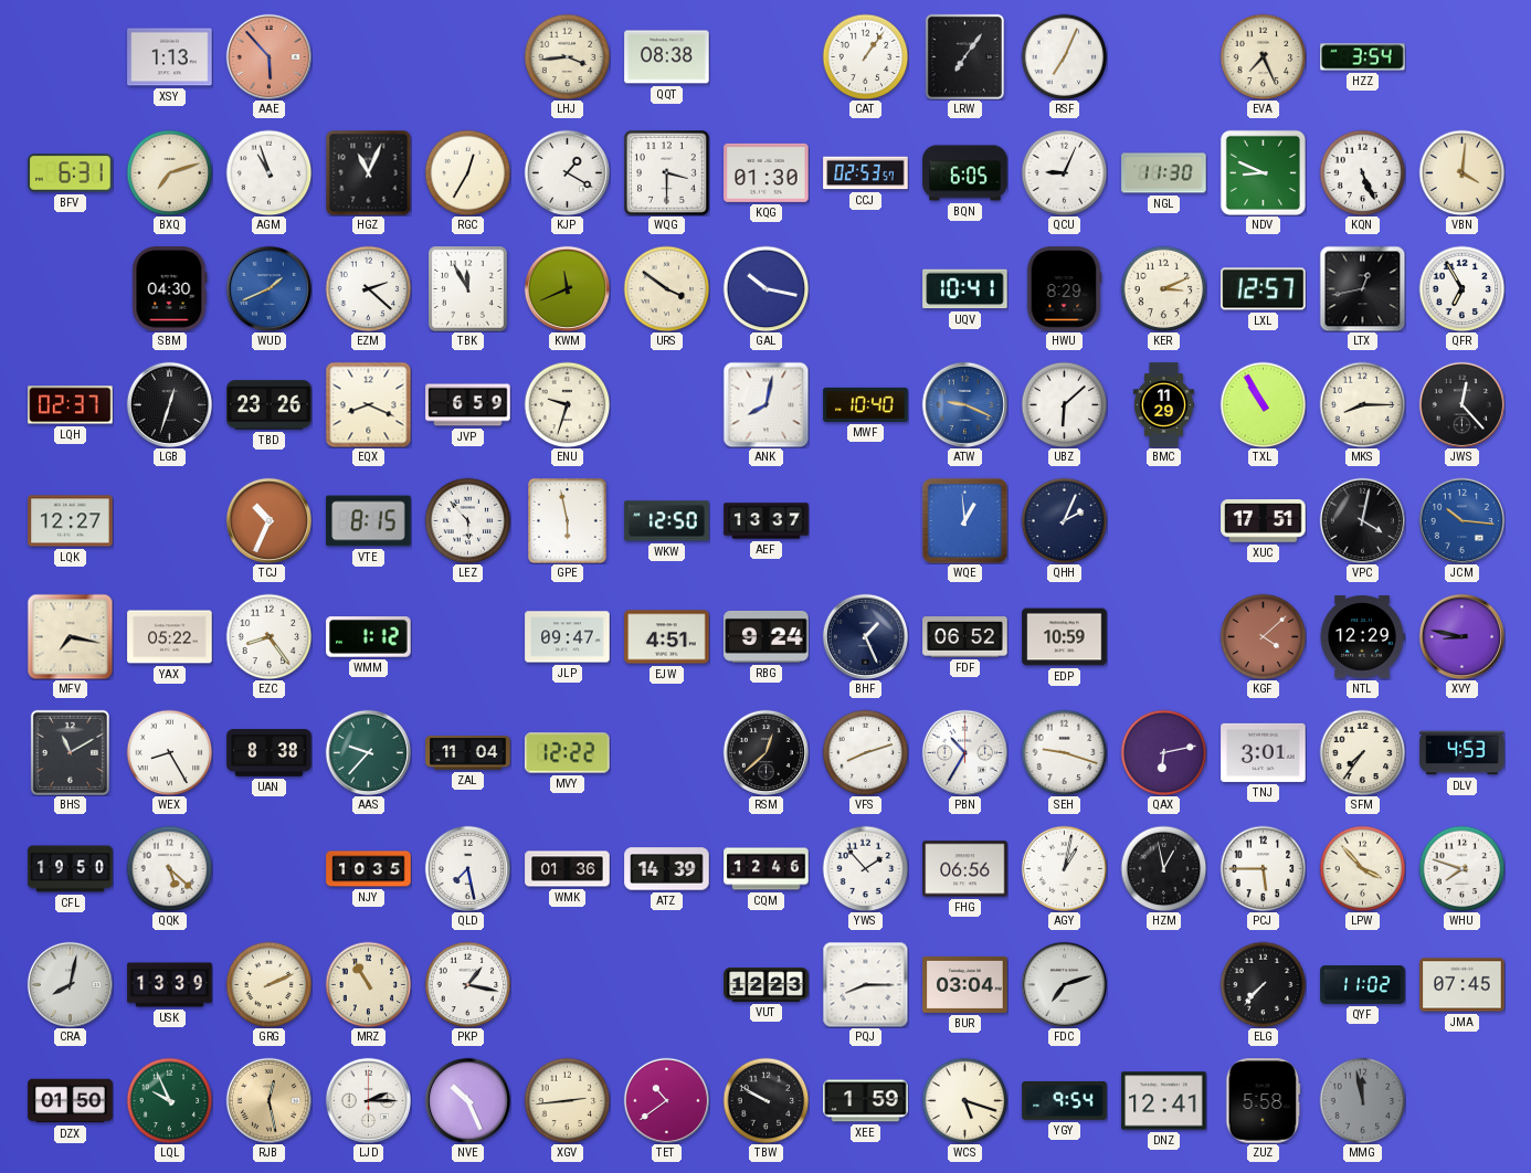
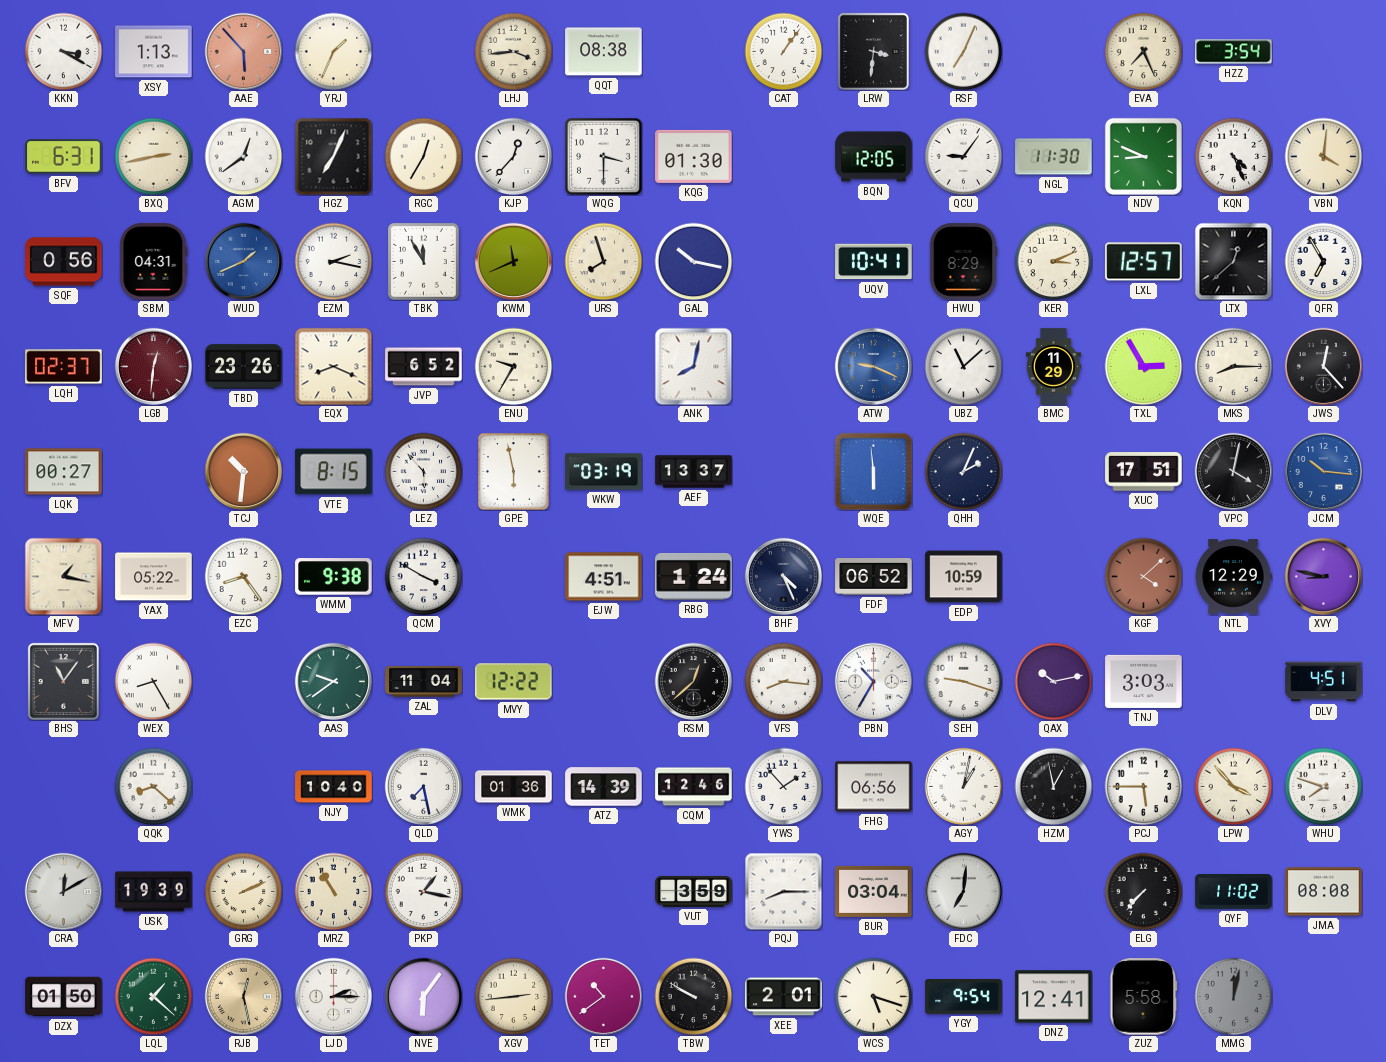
KKN: none -> 3:20
YRJ: none -> 1:34
LRW: 7:06 -> 3:31
BXQ: 7:12 -> 2:43
AGM: 10:57 -> 12:39
HGZ: 11:04 -> 7:04
KJP: 1:20 -> 12:37
CCJ: 02:53 -> none
BQN: 6:05 -> 12:05
QCU: 9:04 -> 9:06
KQN: 5:26 -> 4:26
SQF: none -> 0:56
SBM: 04:30 -> 04:31
EZM: 2:22 -> 2:17
URS: 3:51 -> 7:57
LTX: 12:43 -> 12:38
LGB: 12:33 -> 12:31
LGB dial: black -> burgundy
JVP: 6:59 -> 6:52
ENU: 9:33 -> 9:35
MWF: 10:40 -> none
UBZ: 6:08 -> 11:08
TXL: 10:55 -> 2:55
LQK: 12:27 -> 00:27
TCJ: 10:34 -> 10:31
WKW: 12:50 -> 03:19
WQE: 12:59 -> 5:59
MFV: 7:17 -> 1:17
WMM: 1:12 -> 9:38
QCM: none -> 3:50
JLP: 09:47 -> none
RBG: 9:24 -> 1:24
BHF: 1:26 -> 4:26
BHS: 11:10 -> 11:06
UAN: 8:38 -> none
AAS: 9:37 -> 9:39
VFS: 8:12 -> 8:16
QAX: 6:13 -> 10:13
TNJ: 3:01 -> 3:03
SFM: 7:36 -> none
DLV: 4:53 -> 4:51
CFL: 19:50 -> none
QQK: 5:22 -> 8:22
NJY: 10:35 -> 10:40
CRA: 8:02 -> 12:10
USK: 13:39 -> 19:39
VUT: 12:23 -> 3:59
FDC: 7:12 -> 7:01
JMA: 07:45 -> 08:08
LQL: 9:56 -> 1:22
NVE: 10:26 -> 6:06
XEE: 1:59 -> 2:01
MMG: 11:58 -> 12:02
